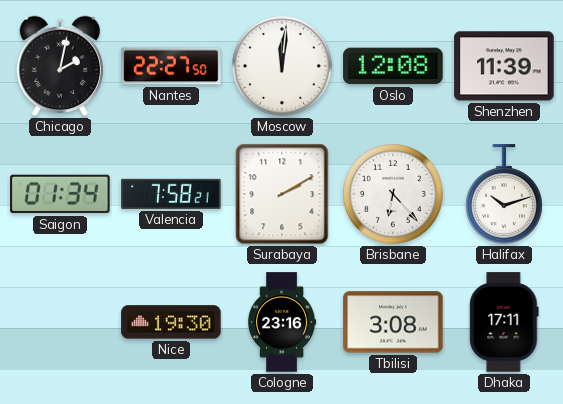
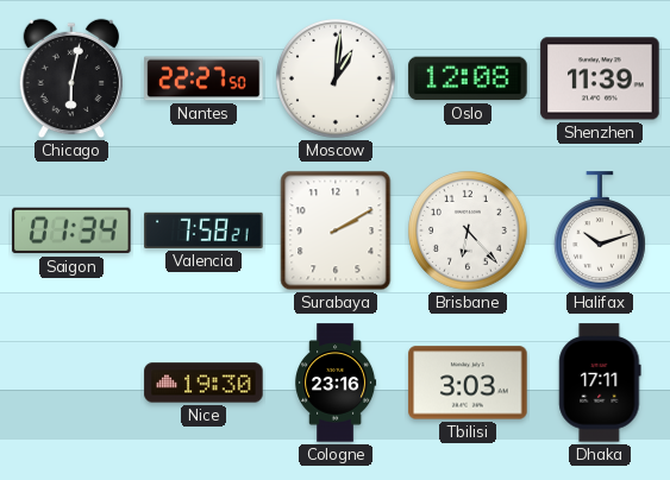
Chicago: 2:02 -> 6:02
Moscow: 12:01 -> 1:01
Tbilisi: 3:08 -> 3:03
